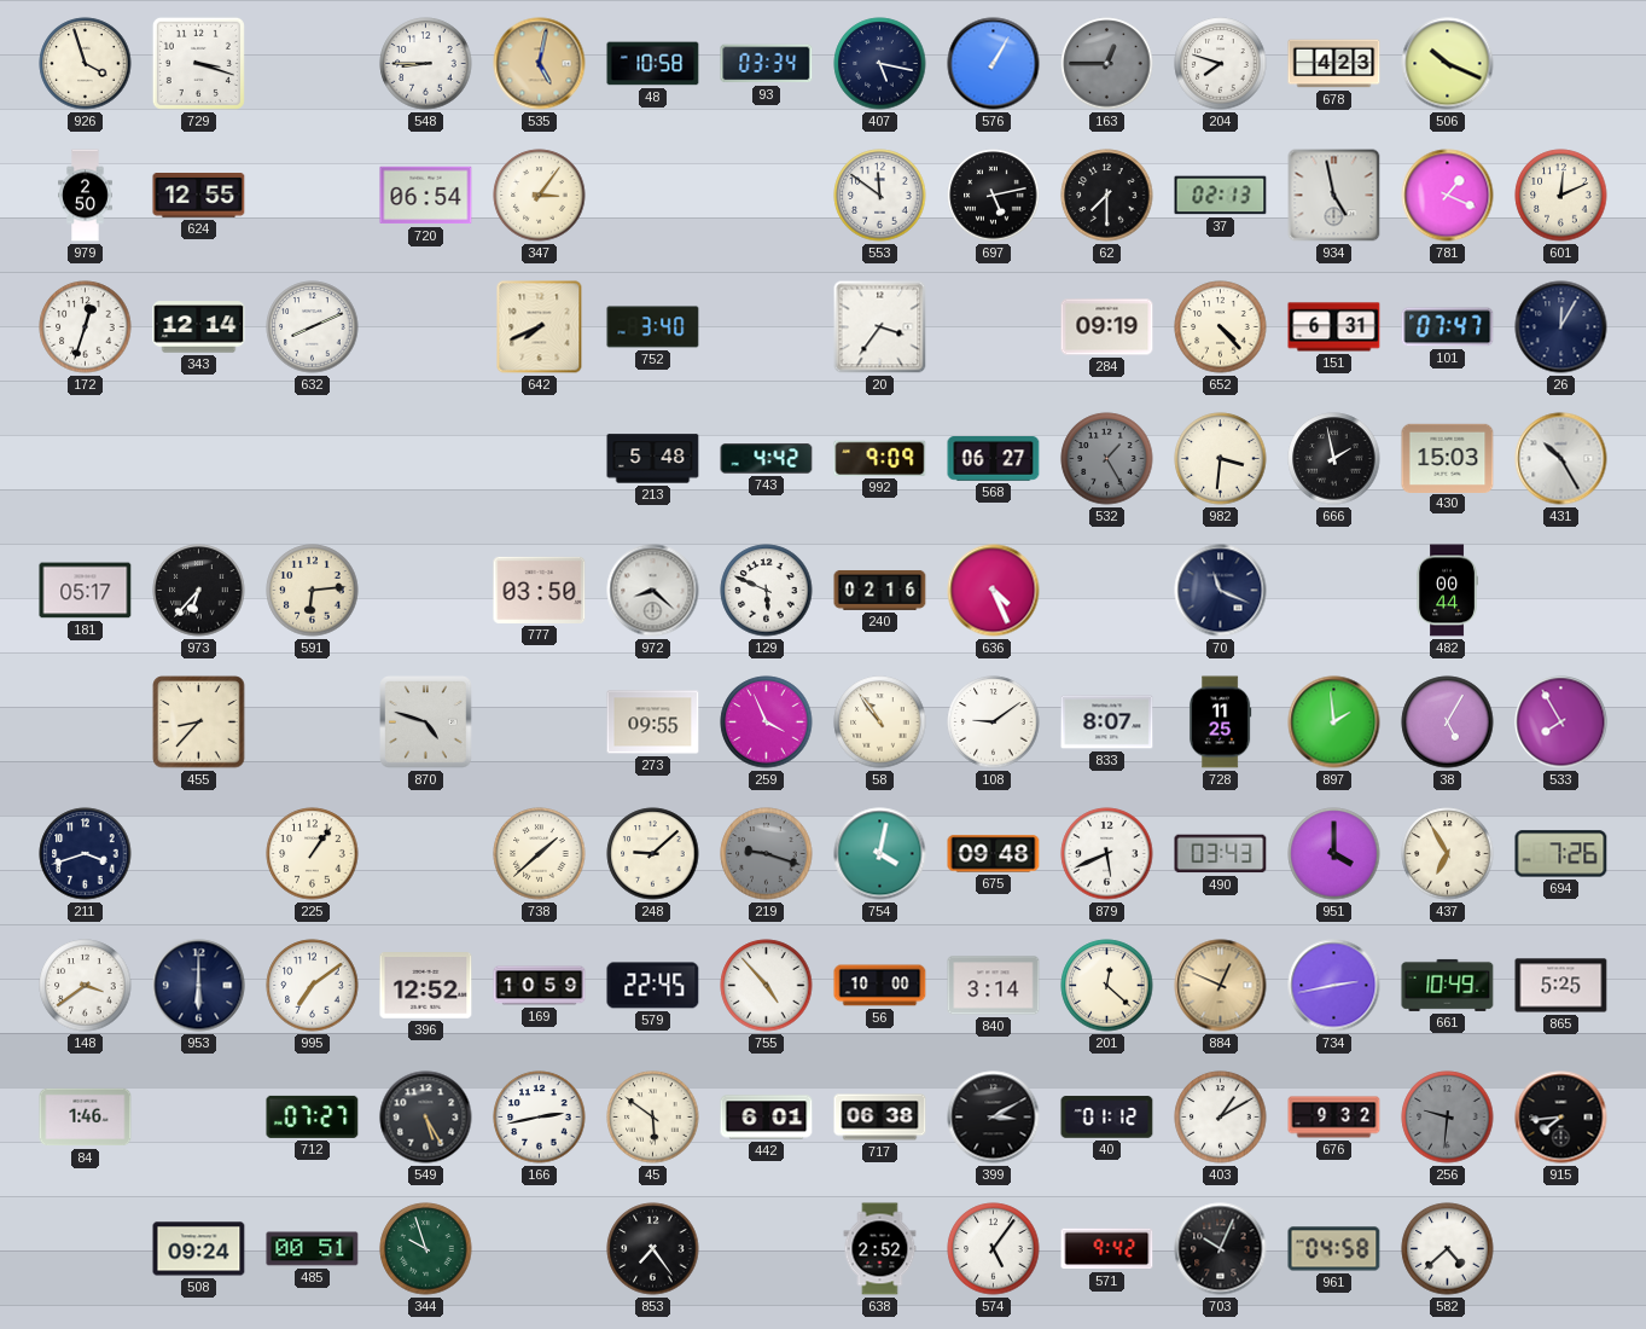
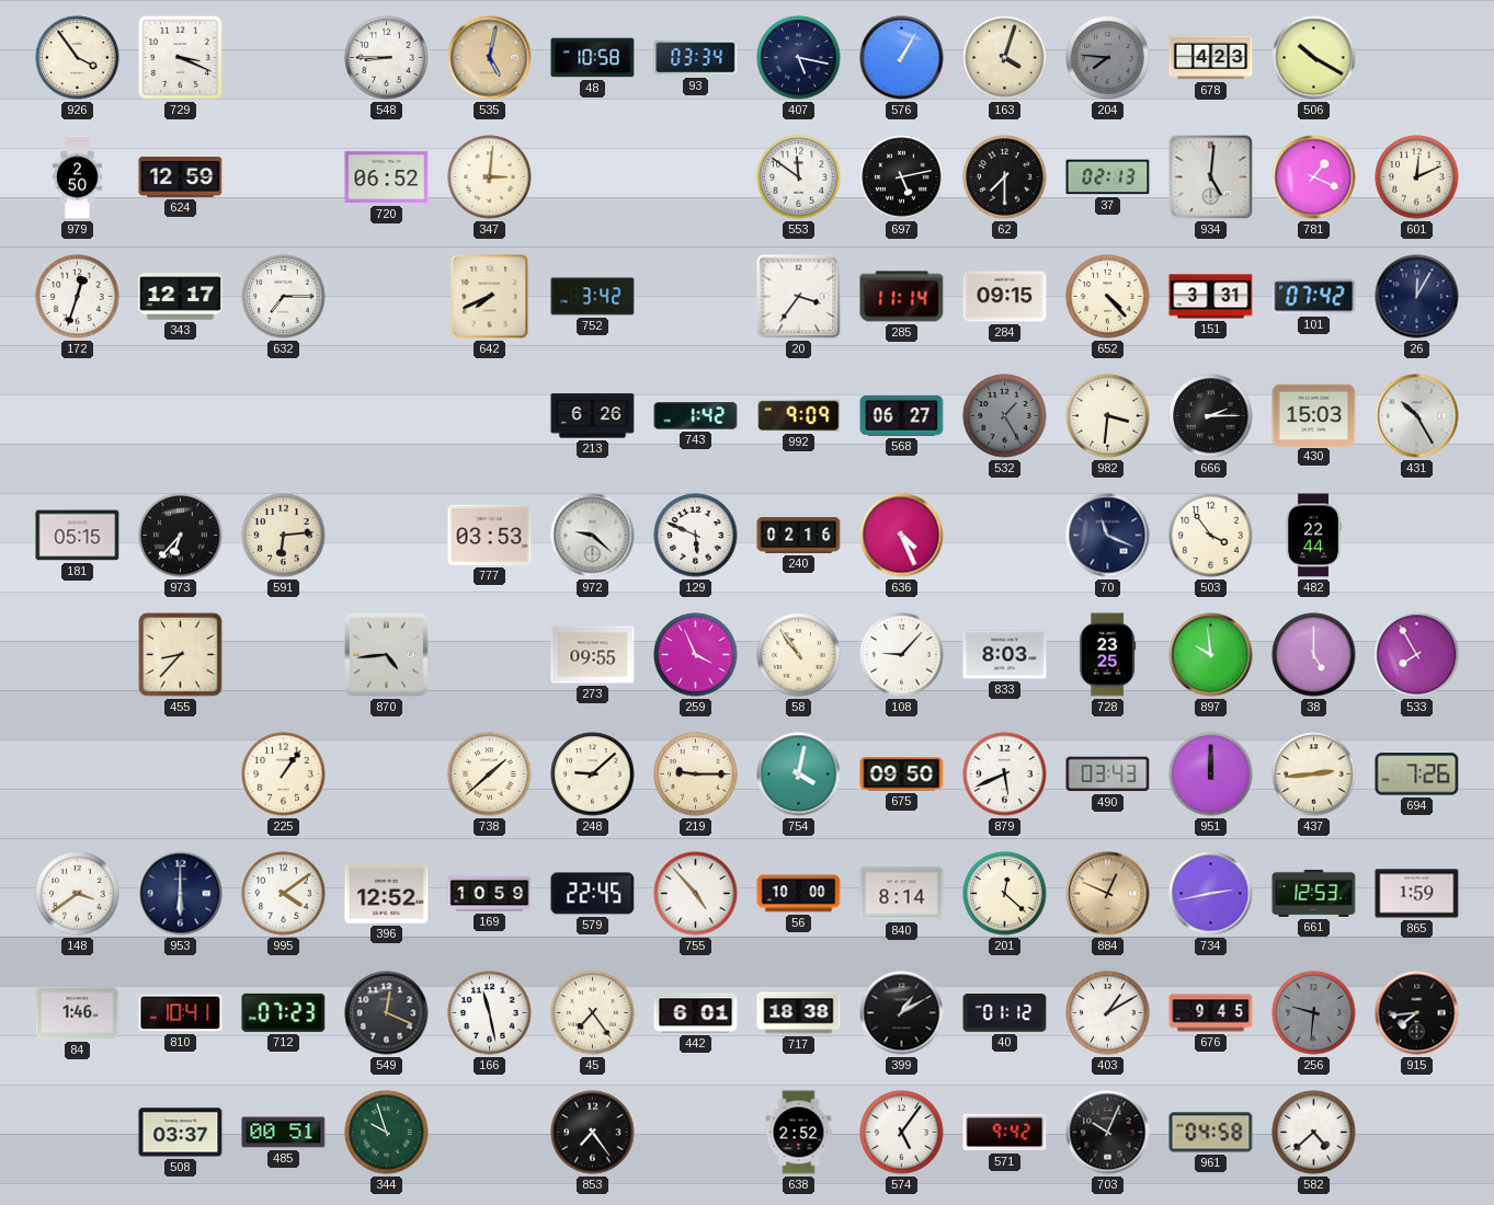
926: 3:57 -> 3:54
729: 3:18 -> 3:19
163: 12:45 -> 4:03
163 dial: grey -> cream
204: 7:48 -> 7:46
204 dial: white -> grey
506: 10:19 -> 10:20
624: 12:55 -> 12:59
720: 06:54 -> 06:52
347: 3:06 -> 3:01
934: 4:58 -> 5:01
343: 12:14 -> 12:17
632: 8:11 -> 7:15
752: 3:40 -> 3:42
285: none -> 11:14
284: 09:19 -> 09:15
151: 6:31 -> 3:31
101: 07:47 -> 07:42
213: 5:48 -> 6:26
743: 4:42 -> 1:42
666: 1:58 -> 2:15
181: 05:17 -> 05:15
777: 03:50 -> 03:53
972: 8:22 -> 9:22
503: none -> 3:54
482: 00:44 -> 22:44
870: 4:48 -> 4:44
108: 9:09 -> 9:07
833: 8:07 -> 8:03
728: 11:25 -> 23:25
897: 1:59 -> 9:59
38: 5:05 -> 5:00
211: 3:42 -> none
219: 9:18 -> 9:15
219 dial: grey -> cream
675: 09:48 -> 09:50
951: 4:00 -> 12:00
437: 6:55 -> 2:44
995: 7:09 -> 4:09
840: 3:14 -> 8:14
661: 10:49 -> 12:53
865: 5:25 -> 1:59
810: none -> 10:41
712: 07:27 -> 07:23
549: 5:25 -> 12:19
166: 2:43 -> 11:28
45: 5:51 -> 7:24
717: 06:38 -> 18:38
399: 3:10 -> 1:10
676: 9:32 -> 9:45
508: 09:24 -> 03:37
